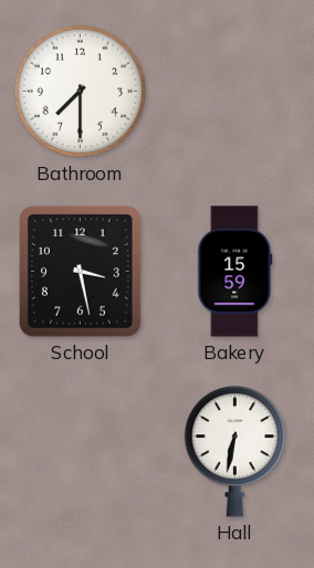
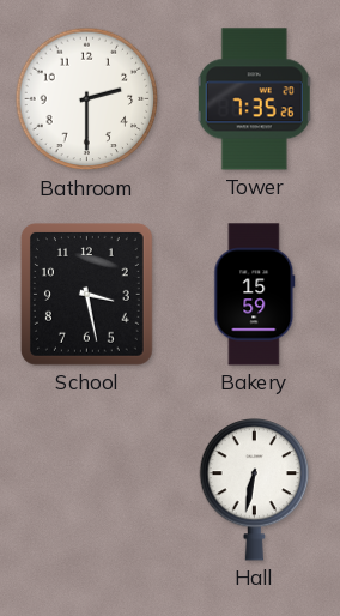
Bathroom: 7:30 -> 2:30
Tower: none -> 7:35
